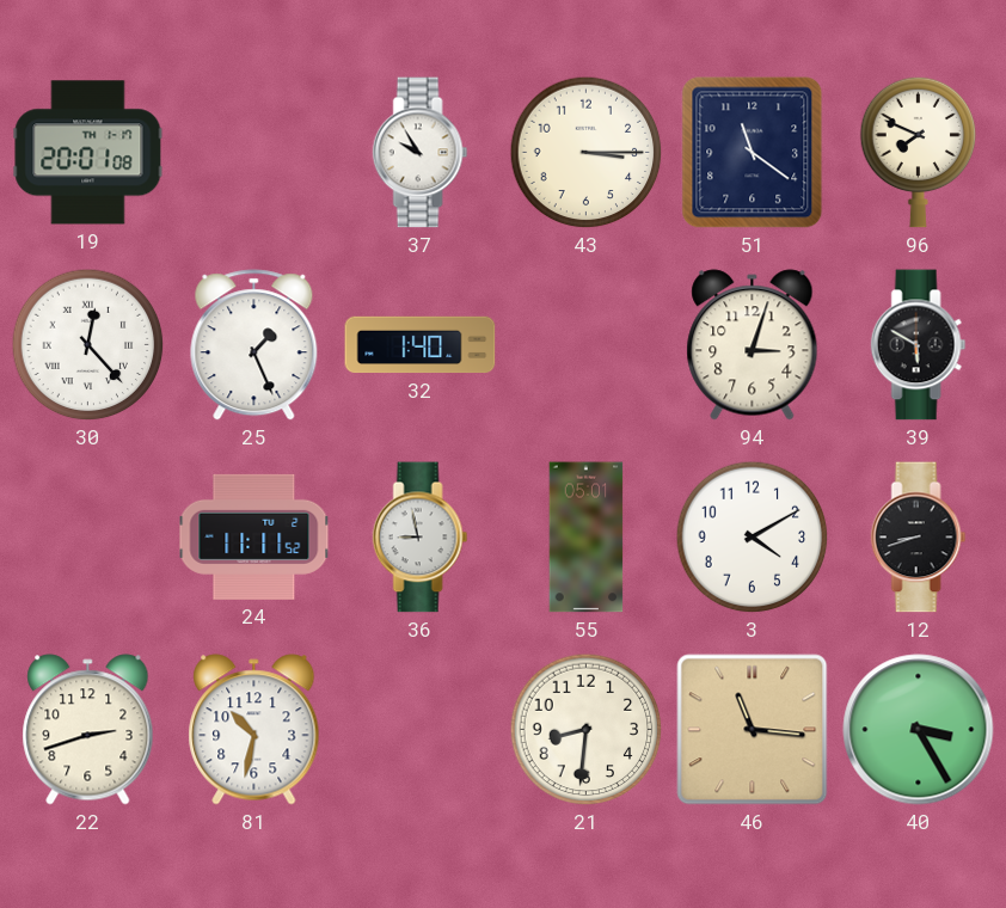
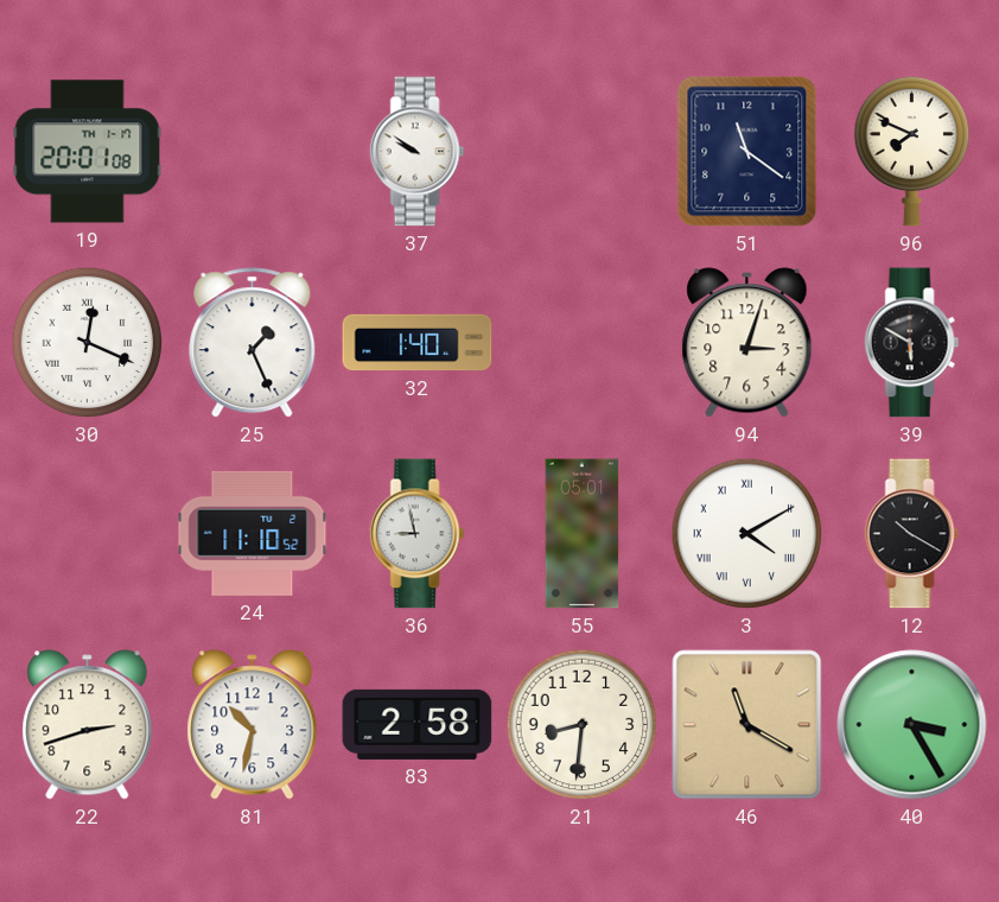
37: 9:55 -> 9:51
43: 3:15 -> none
30: 12:23 -> 12:19
24: 11:11 -> 11:10
3 numerals: Arabic -> Roman
12: 8:42 -> 10:20
83: none -> 2:58
46: 11:16 -> 11:20
